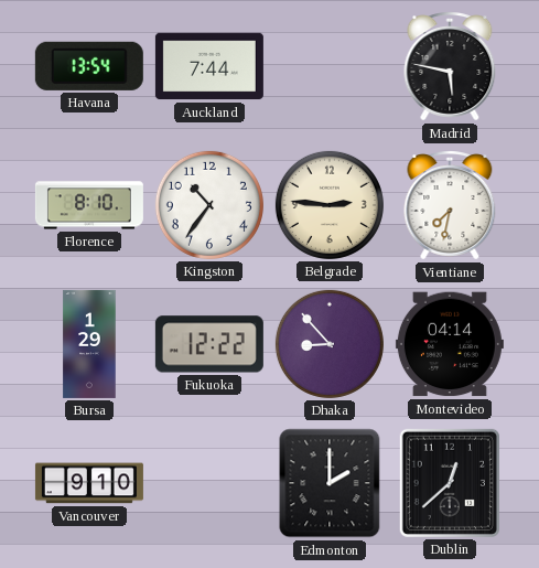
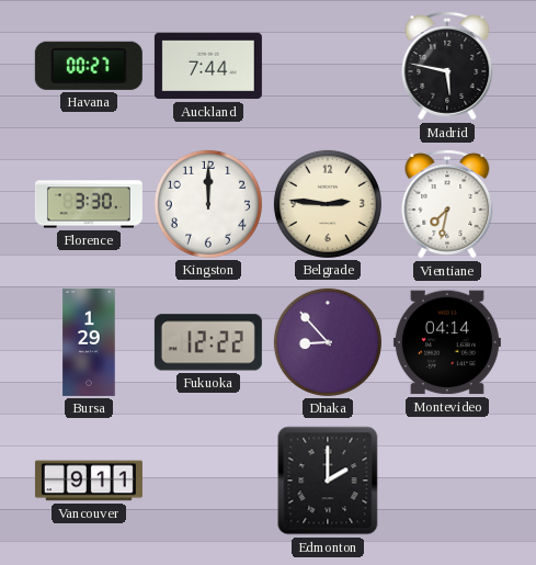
Havana: 13:54 -> 00:27
Florence: 8:10 -> 3:30
Kingston: 10:36 -> 12:00
Vancouver: 9:10 -> 9:11
Dublin: 12:38 -> none
